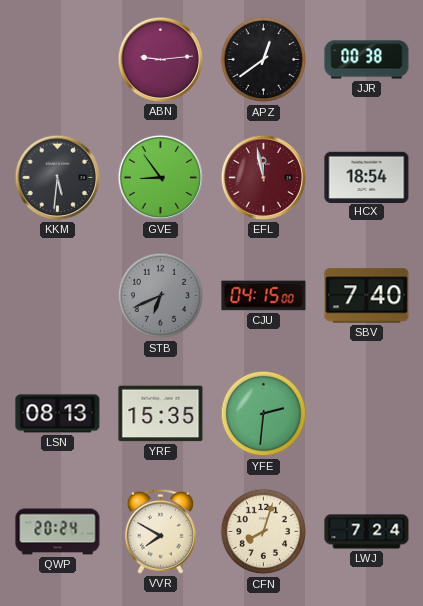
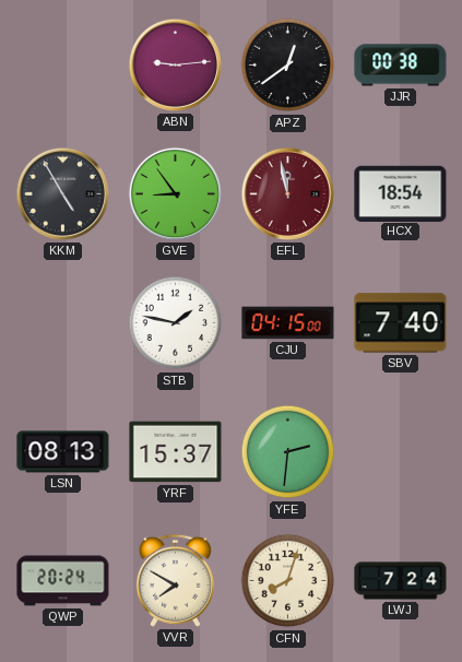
KKM: 5:31 -> 4:55
STB: 6:41 -> 1:47
STB dial: grey -> white
YRF: 15:35 -> 15:37
